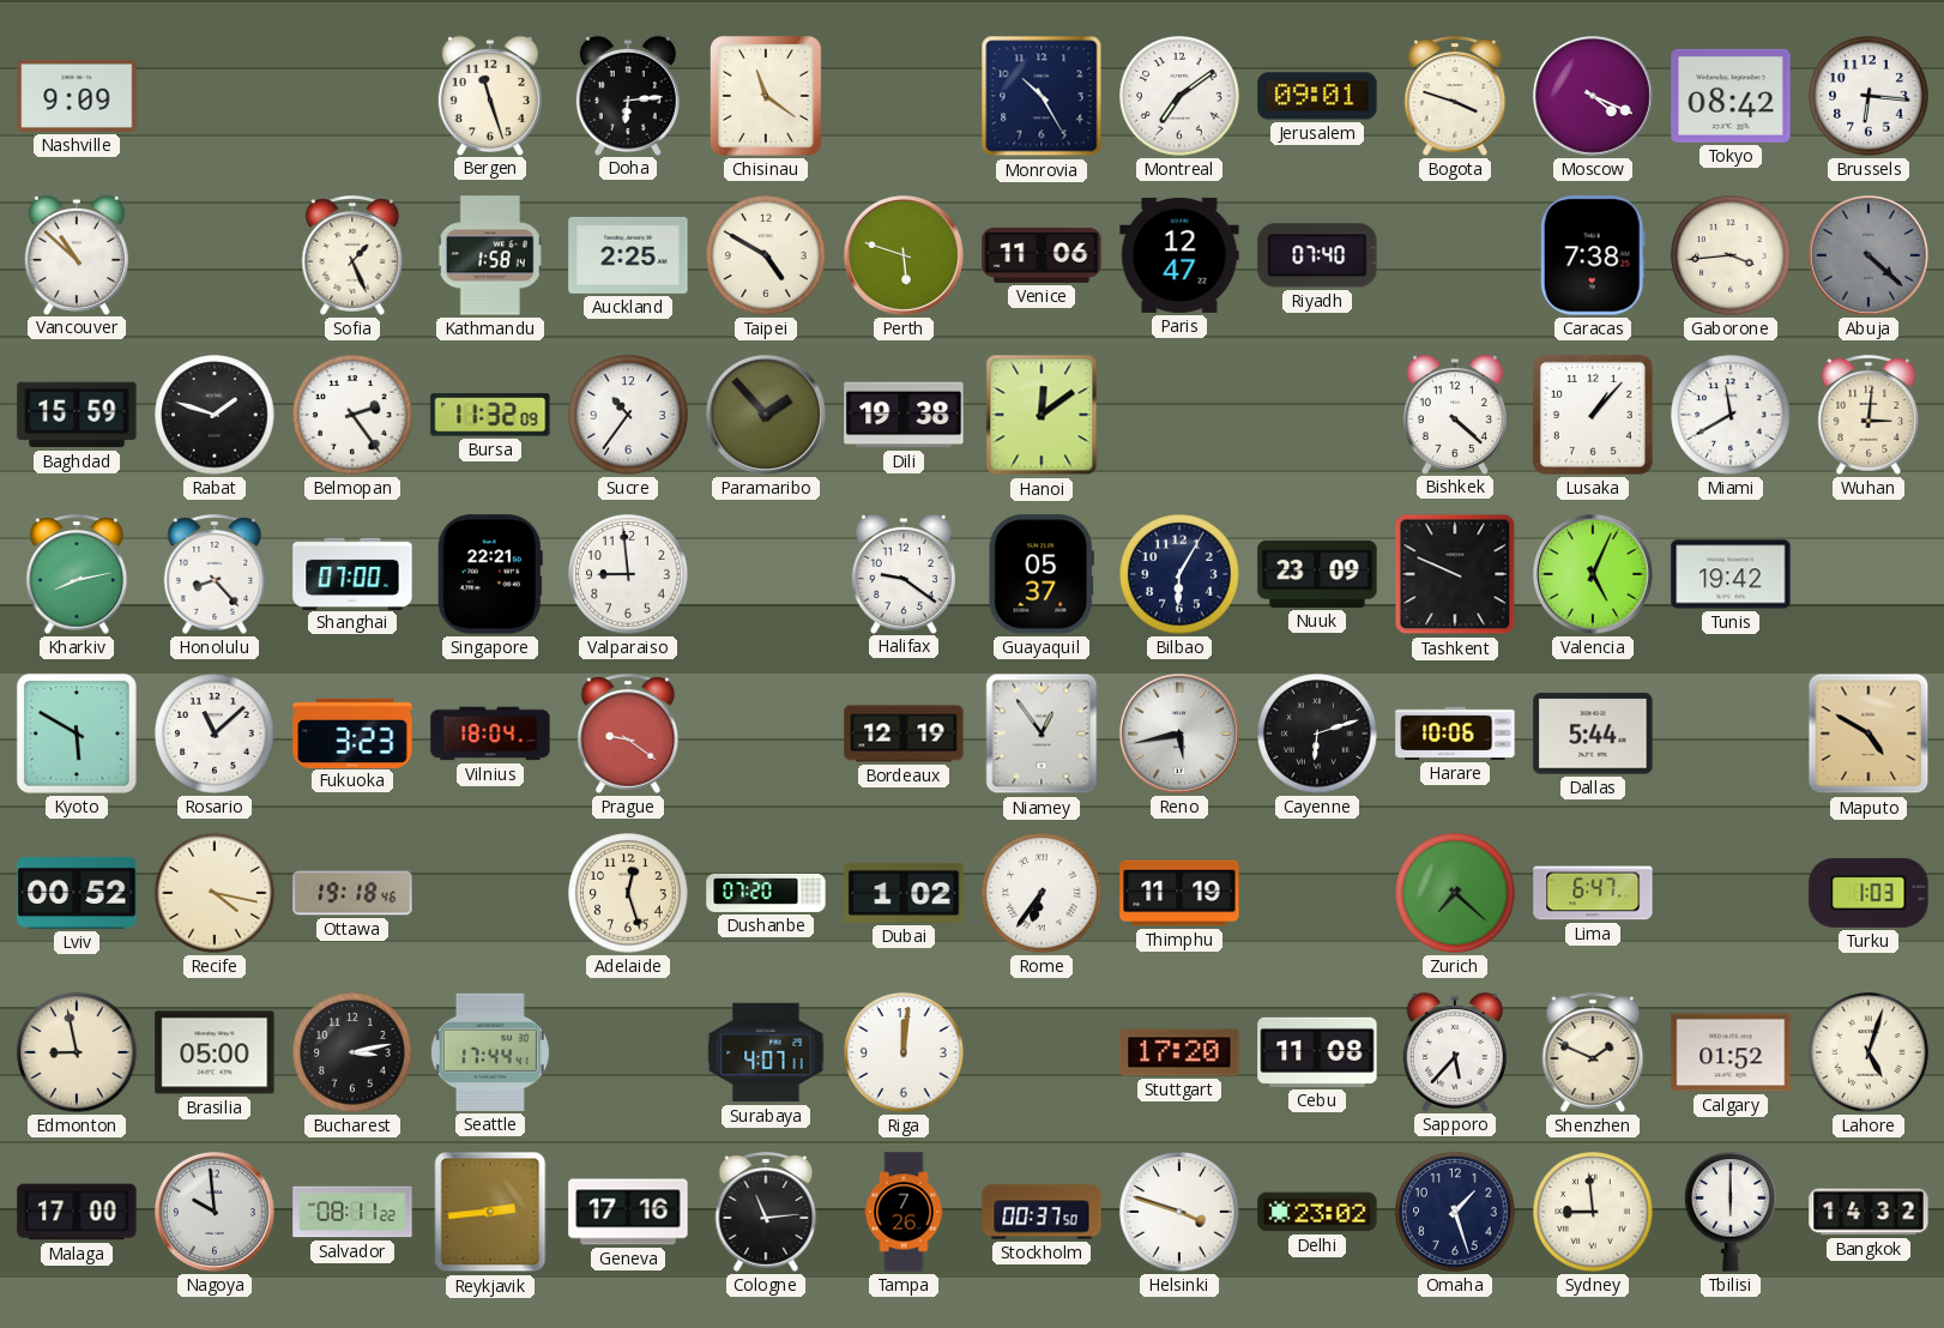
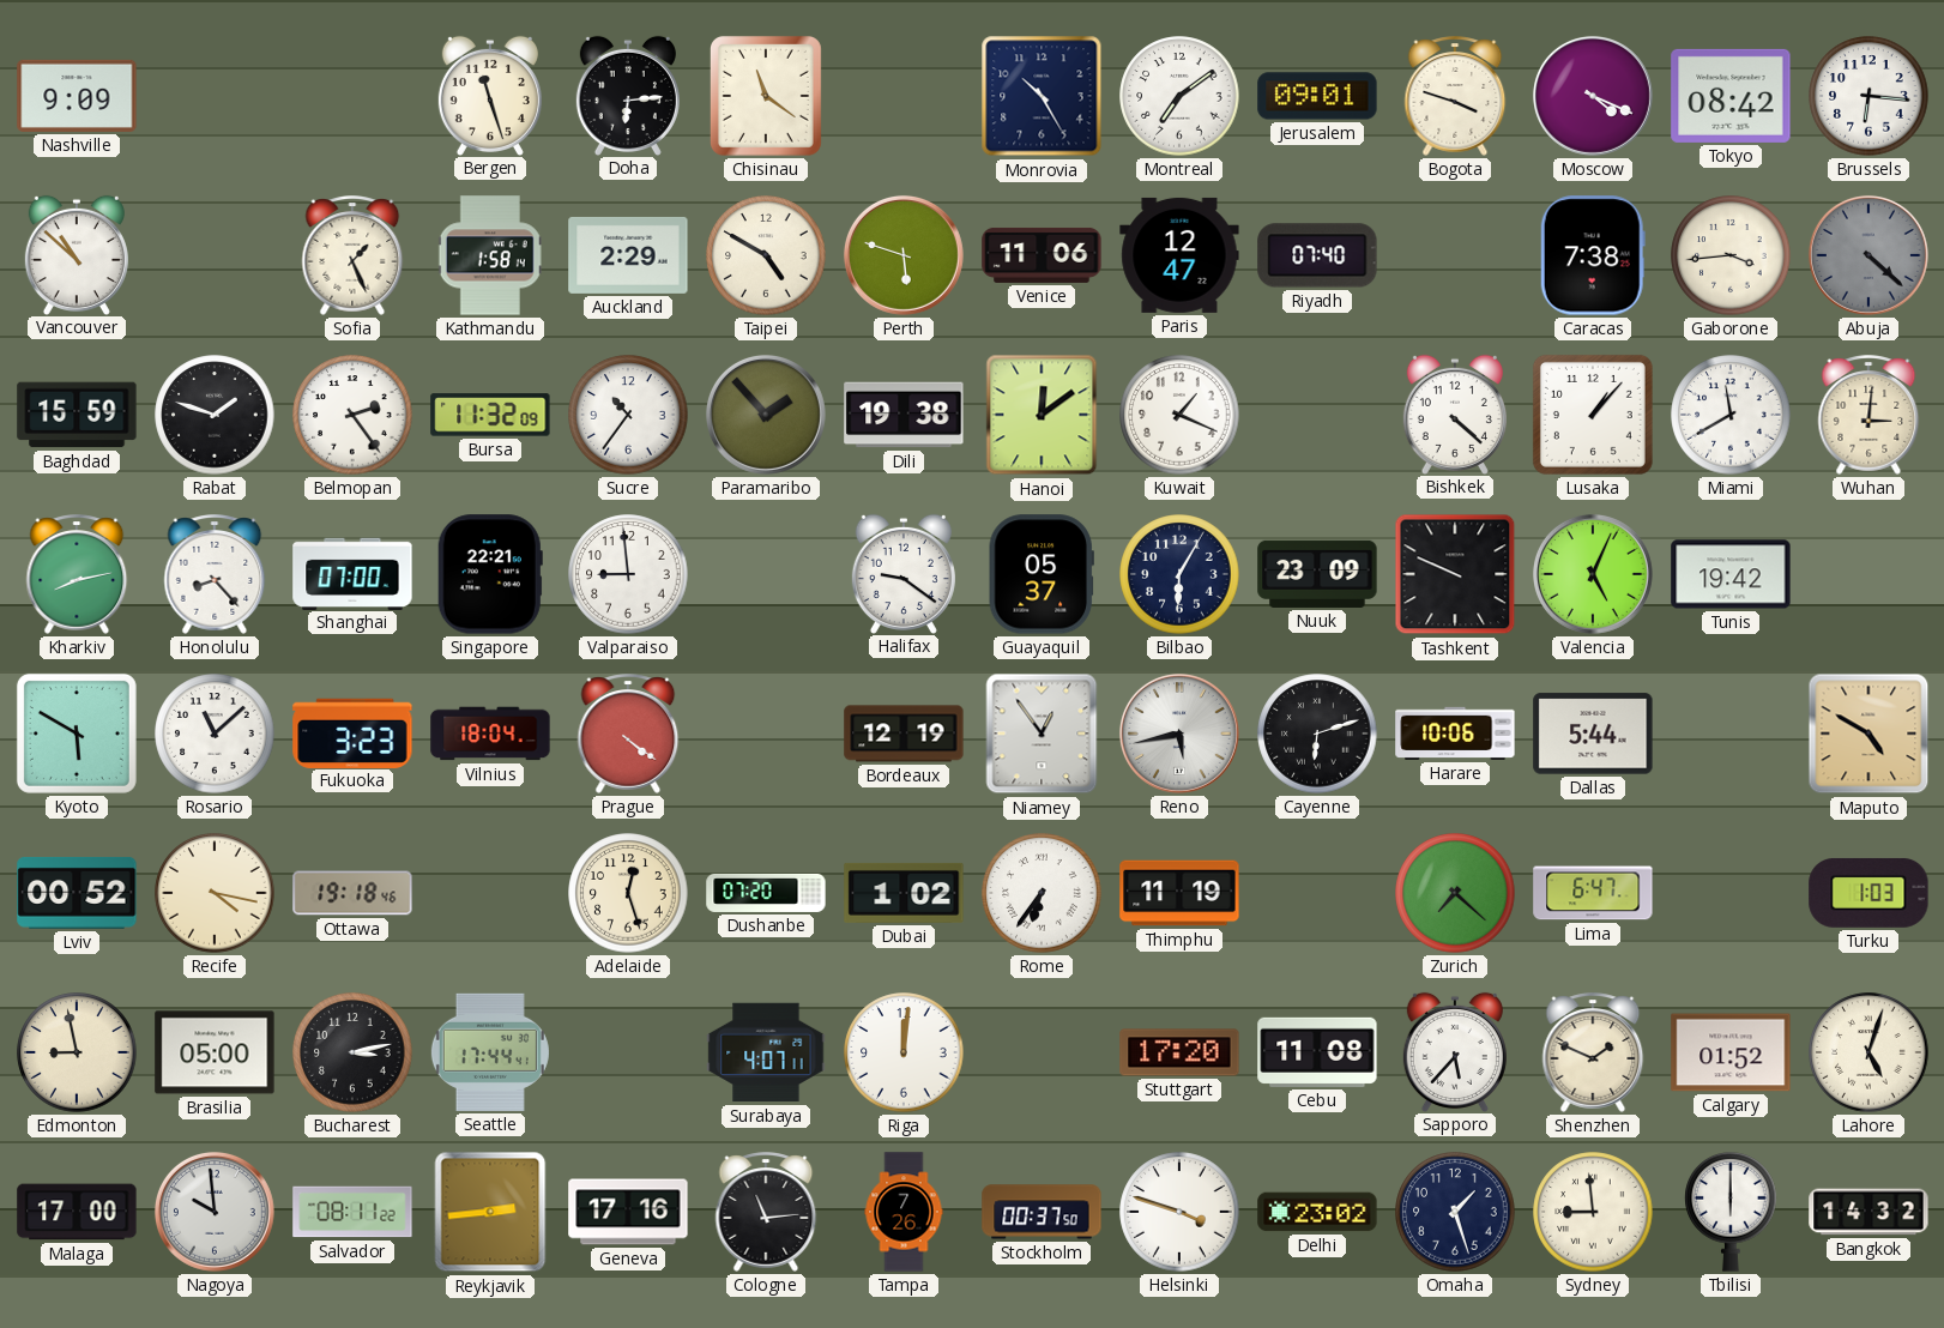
Auckland: 2:25 -> 2:29
Kuwait: none -> 1:19
Prague: 9:21 -> 4:21
